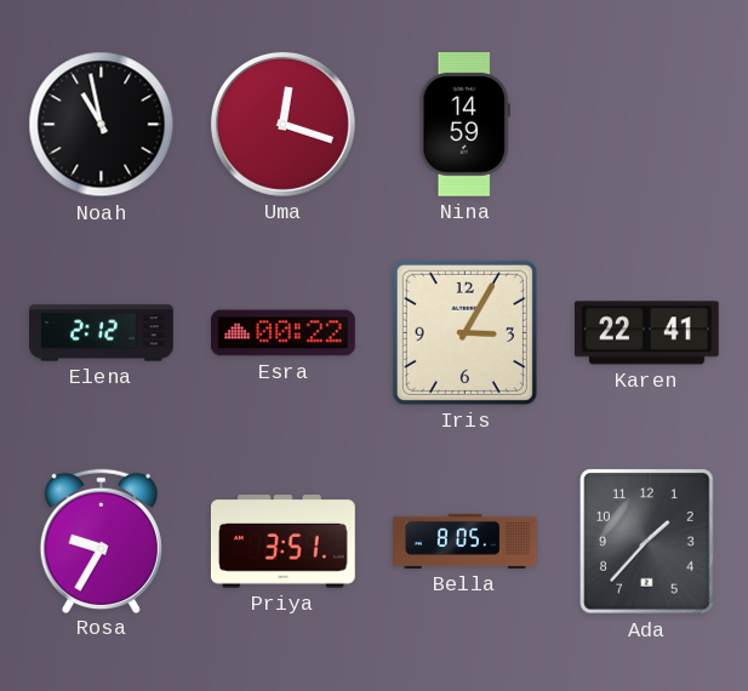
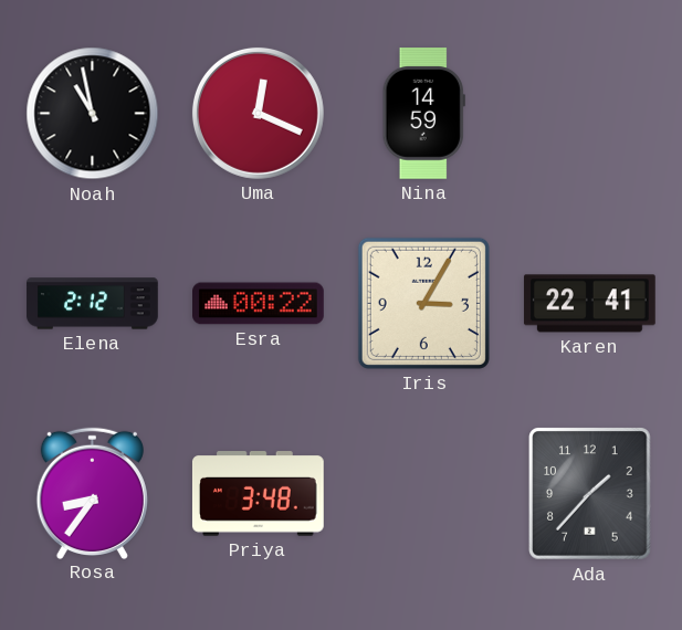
Uma: 12:18 -> 12:19
Rosa: 9:35 -> 8:36
Priya: 3:51 -> 3:48
Bella: 8:05 -> none
